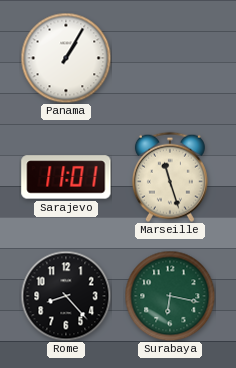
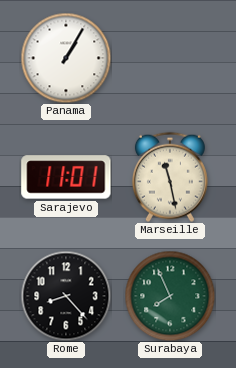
Marseille: 11:27 -> 11:28
Surabaya: 6:17 -> 7:56
